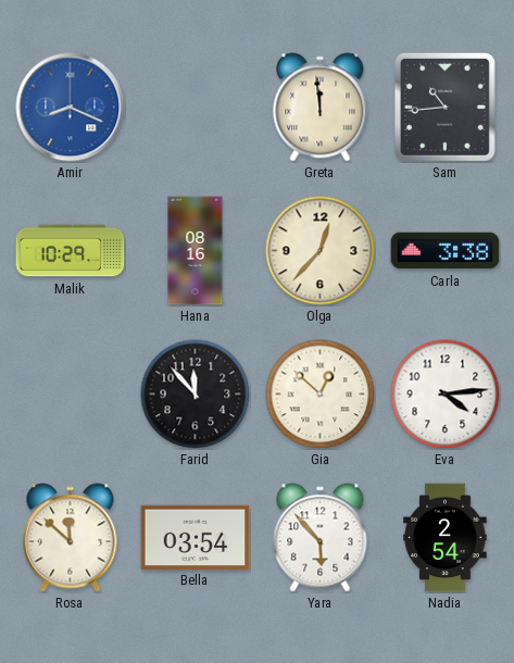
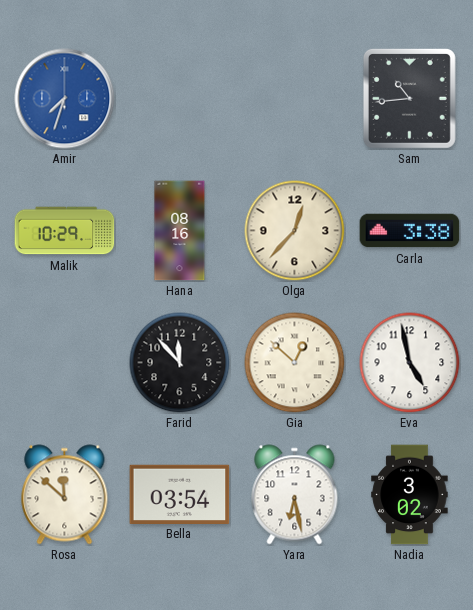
Amir: 8:19 -> 7:33
Greta: 11:59 -> none
Eva: 4:14 -> 4:58
Yara: 5:53 -> 6:28
Nadia: 2:54 -> 3:02
